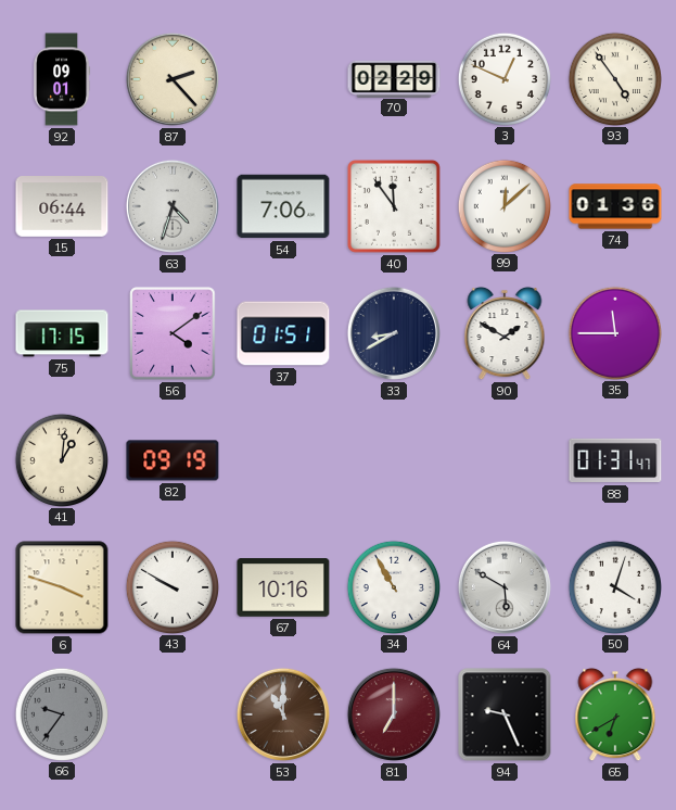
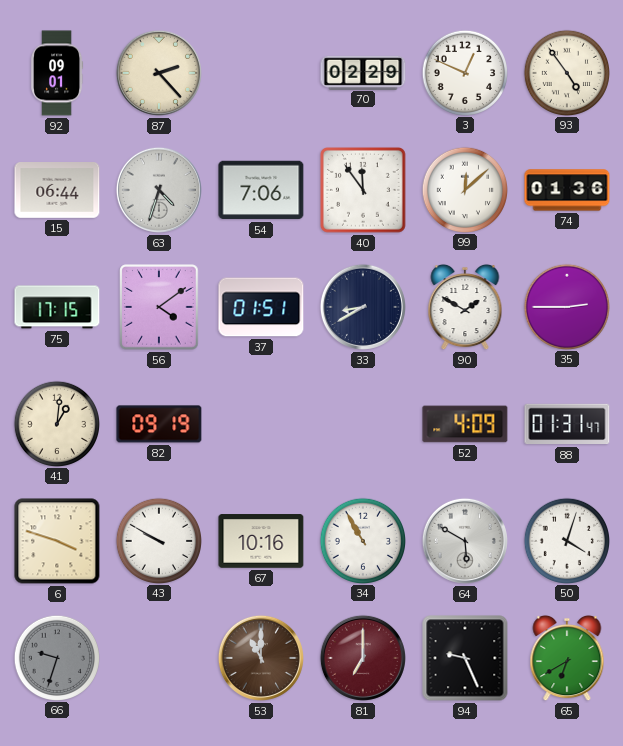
35: 11:45 -> 2:45
52: none -> 4:09
66: 9:36 -> 9:33
